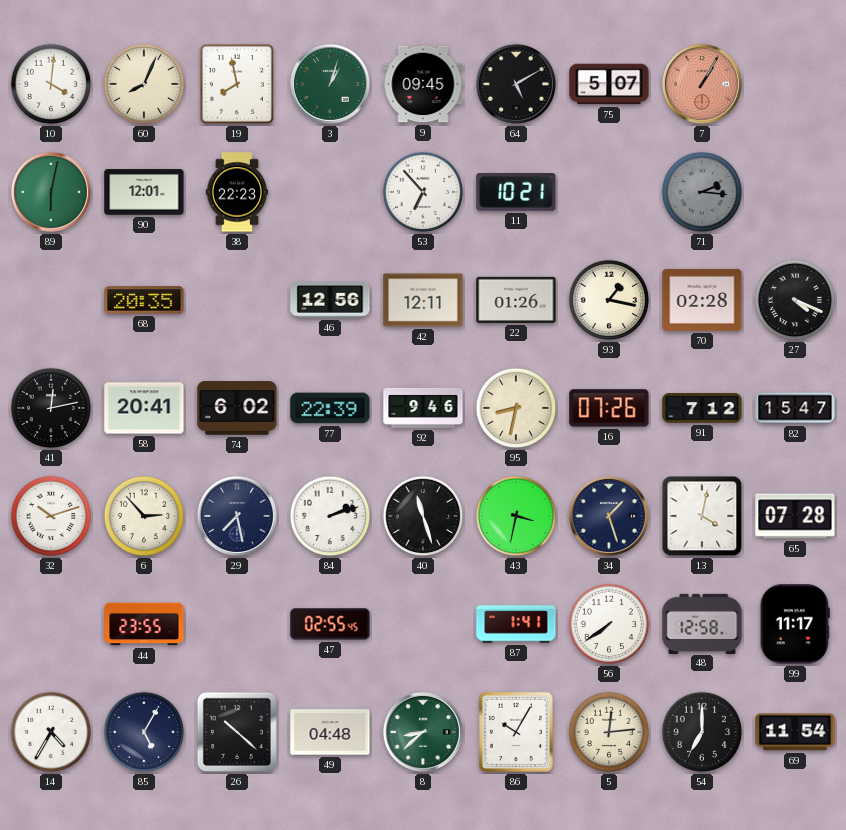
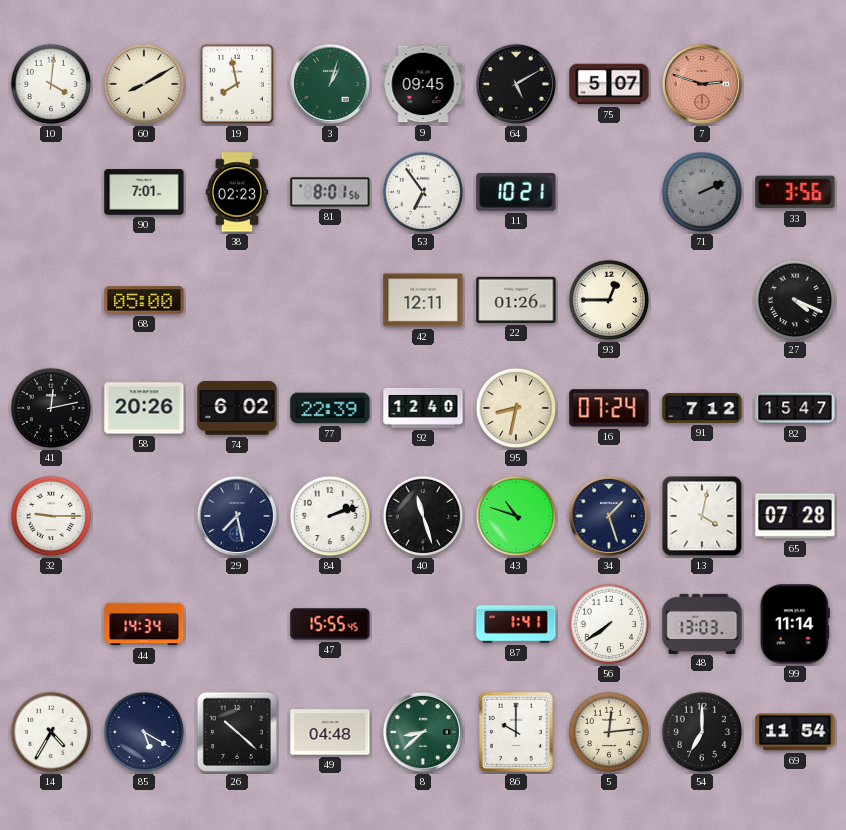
60: 8:04 -> 8:10
7: 1:05 -> 2:48
89: 6:02 -> none
90: 12:01 -> 7:01
38: 22:23 -> 02:23
81: none -> 8:01
53: 6:53 -> 6:54
71: 2:16 -> 2:11
33: none -> 3:56
68: 20:35 -> 05:00
46: 12:56 -> none
93: 1:17 -> 12:45
70: 02:28 -> none
58: 20:41 -> 20:26
92: 9:46 -> 12:40
16: 07:26 -> 07:24
32: 10:12 -> 9:15
6: 2:53 -> none
43: 3:32 -> 10:48
44: 23:55 -> 14:34
47: 02:55 -> 15:55
48: 12:58 -> 13:03
99: 11:17 -> 11:14
85: 5:05 -> 5:20
86: 10:05 -> 10:00
